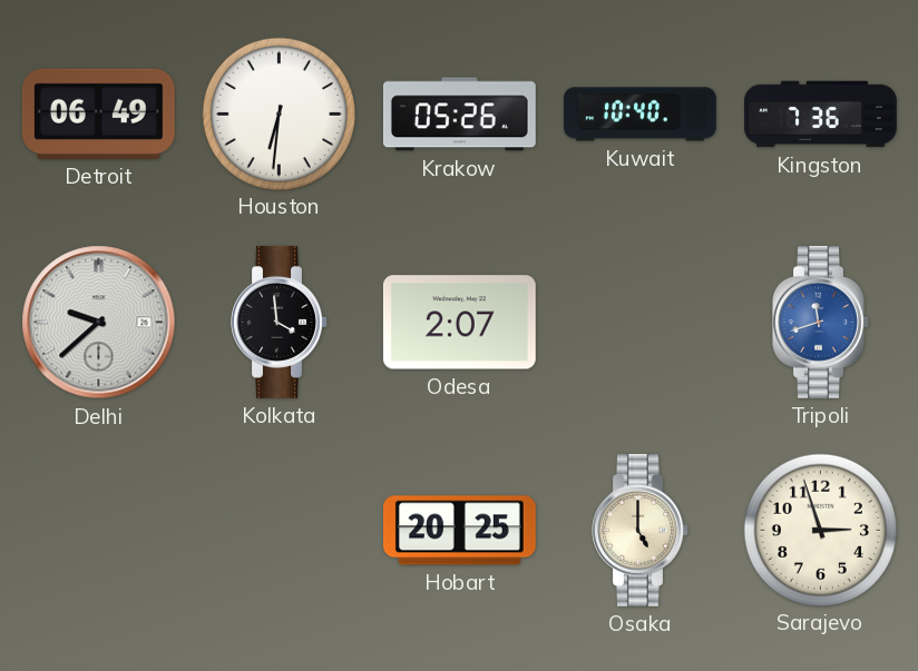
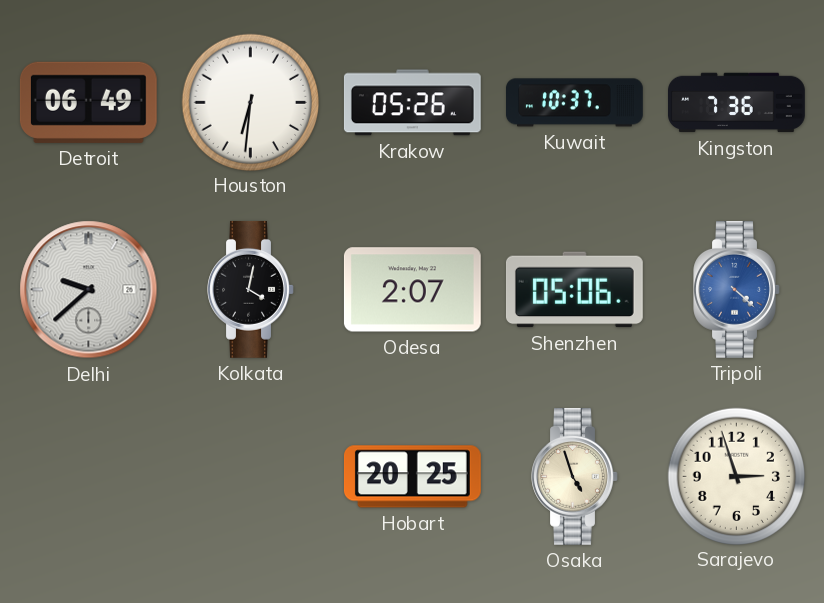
Kuwait: 10:40 -> 10:37
Kolkata: 3:59 -> 4:02
Shenzhen: none -> 05:06
Tripoli: 11:42 -> 4:22
Osaka: 5:00 -> 4:57
